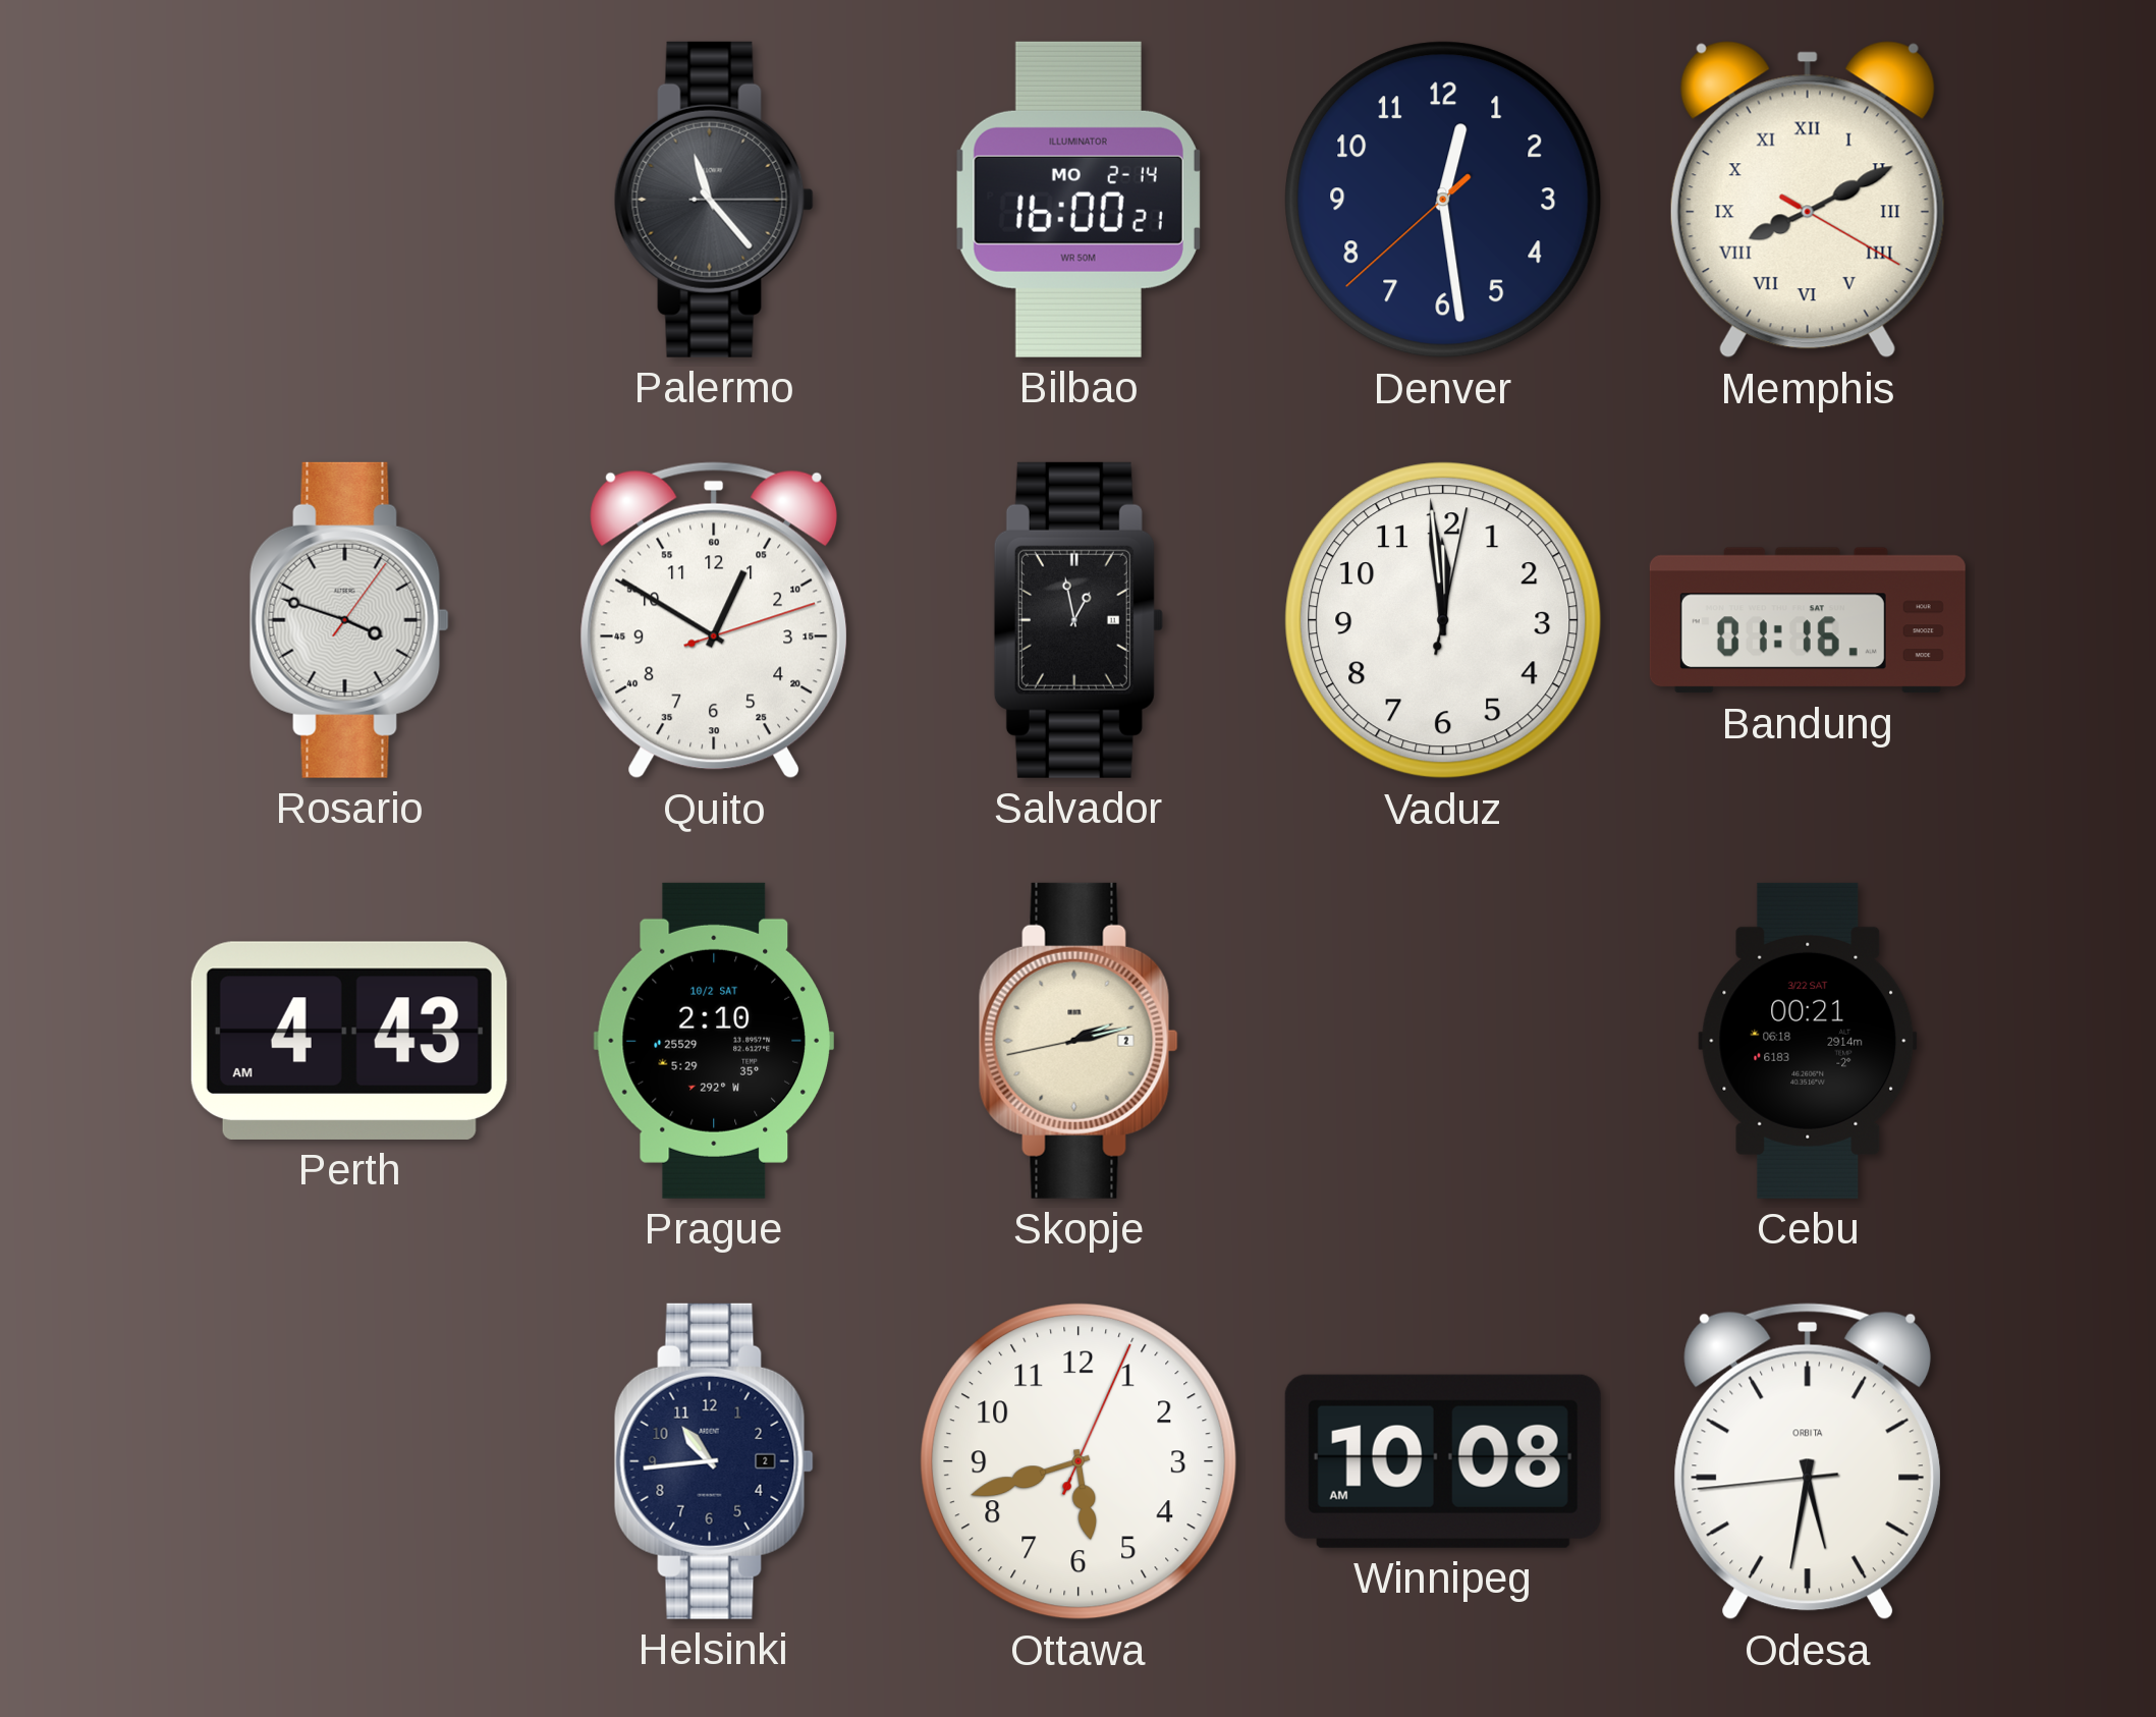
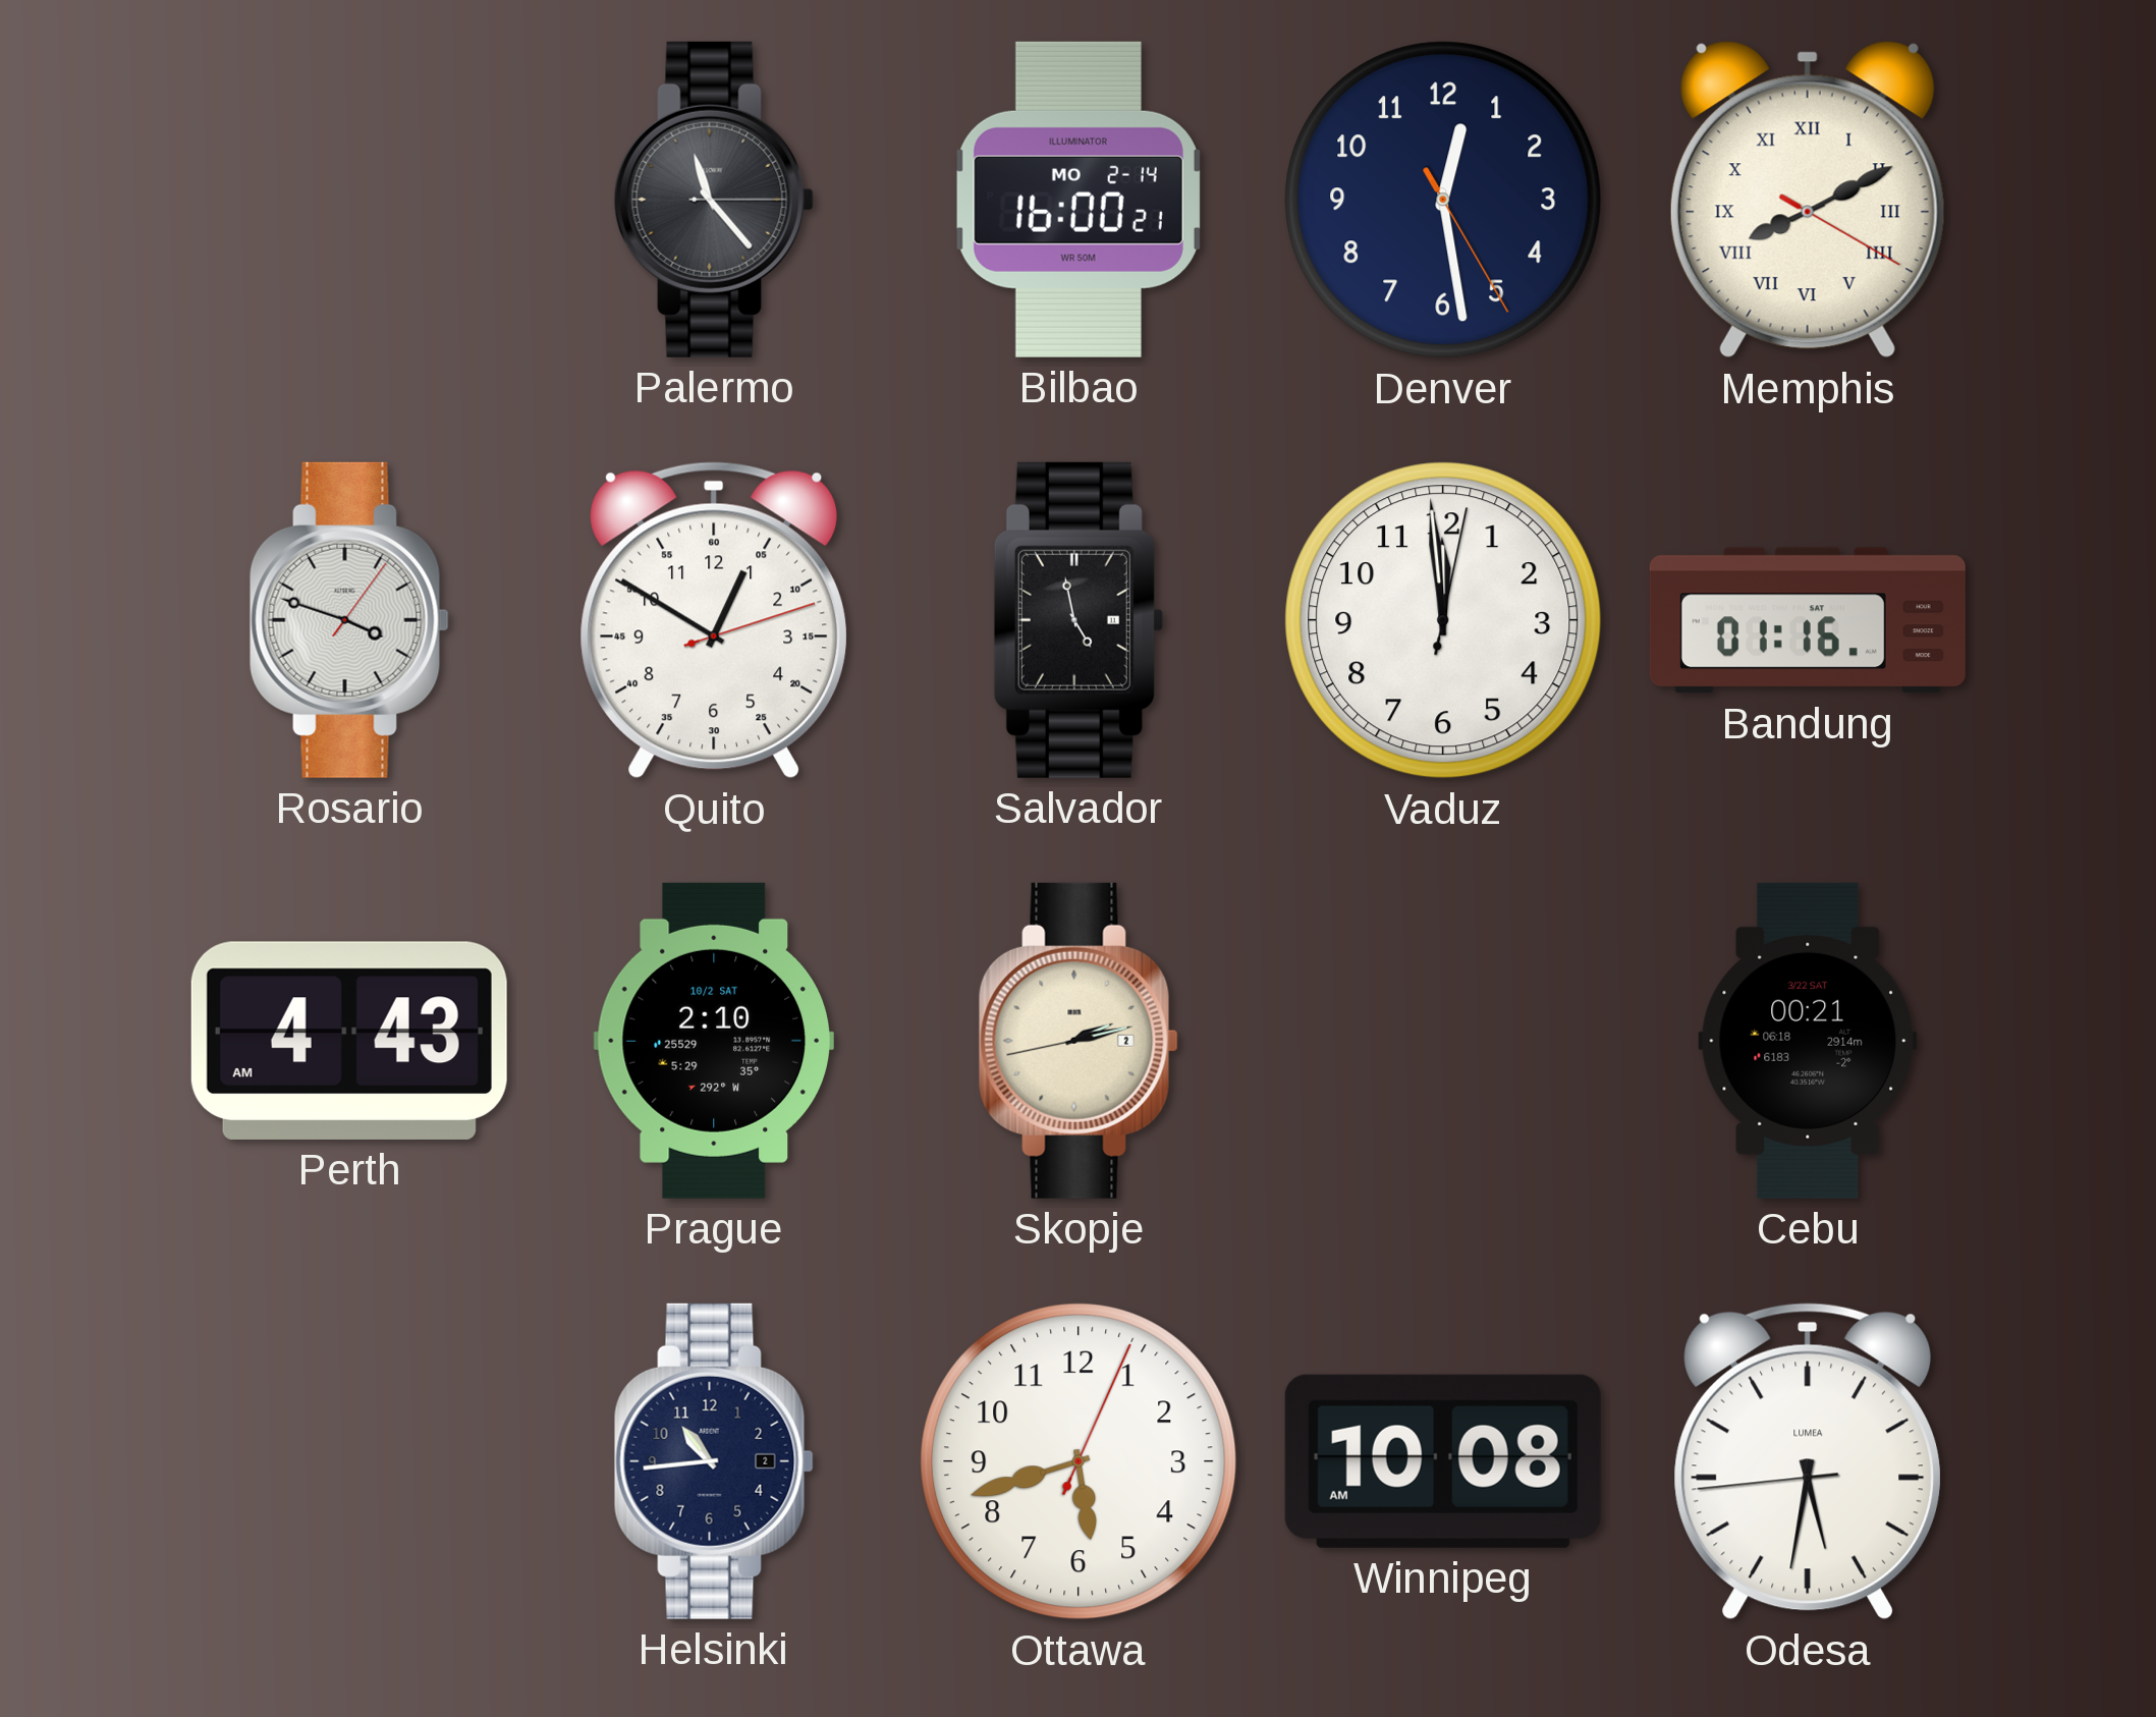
Denver: 12:28:38 -> 12:28:25
Salvador: 12:58 -> 4:58
Odesa brand: ORBITA -> LUMEA
